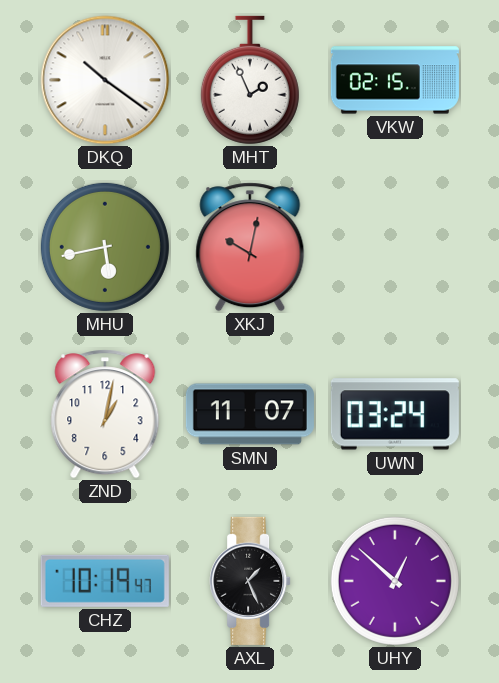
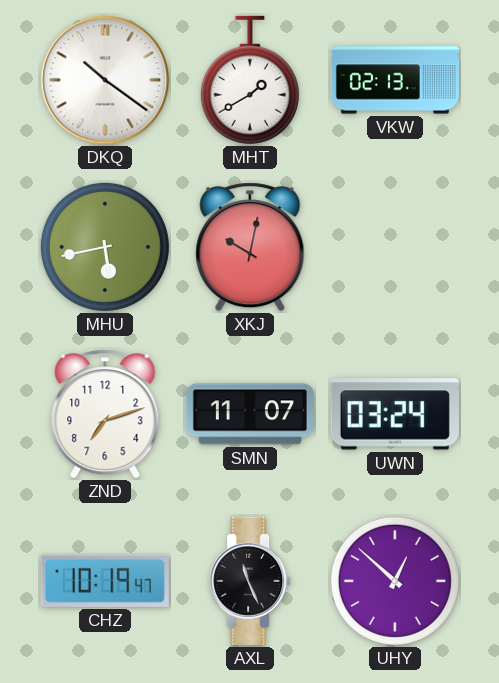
MHT: 1:56 -> 1:40
VKW: 02:15 -> 02:13
ZND: 1:02 -> 7:12
AXL: 1:26 -> 11:26
